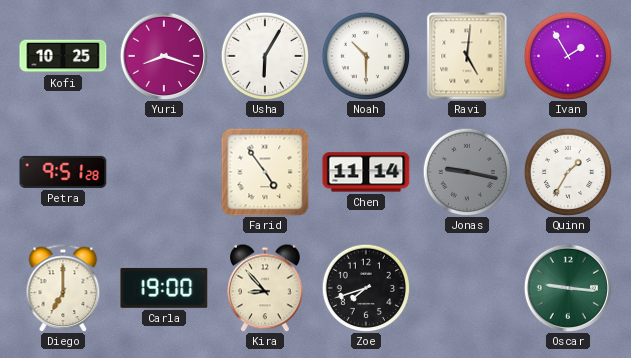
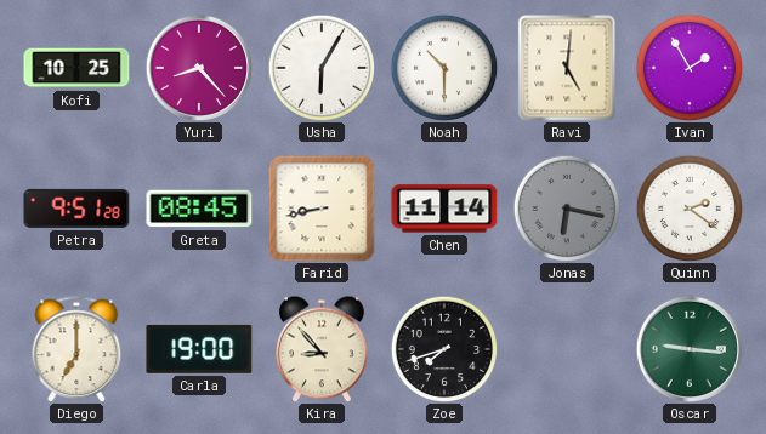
Yuri: 8:18 -> 8:23
Greta: none -> 08:45
Farid: 4:54 -> 8:43
Jonas: 9:17 -> 6:17
Quinn: 1:35 -> 2:21
